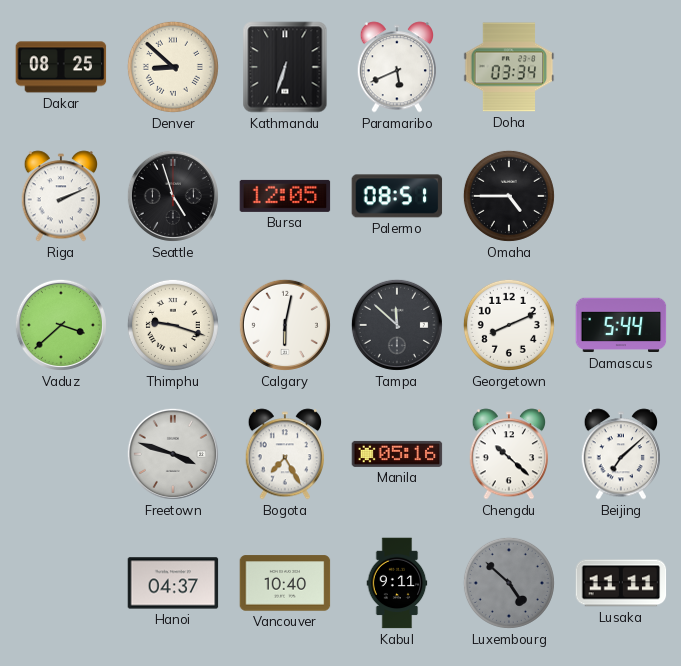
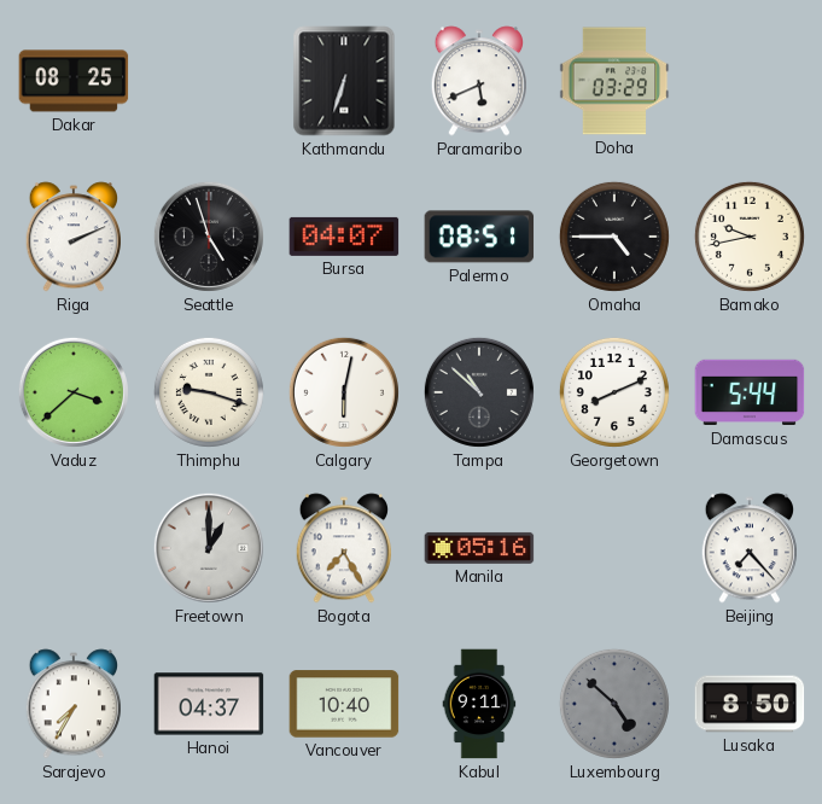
Denver: 8:52 -> none
Doha: 03:34 -> 03:29
Bursa: 12:05 -> 04:07
Bamako: none -> 9:43
Tampa: 11:52 -> 10:52
Freetown: 3:48 -> 1:00
Chengdu: 10:22 -> none
Beijing: 7:08 -> 7:23
Sarajevo: none -> 7:35
Lusaka: 11:11 -> 8:50
